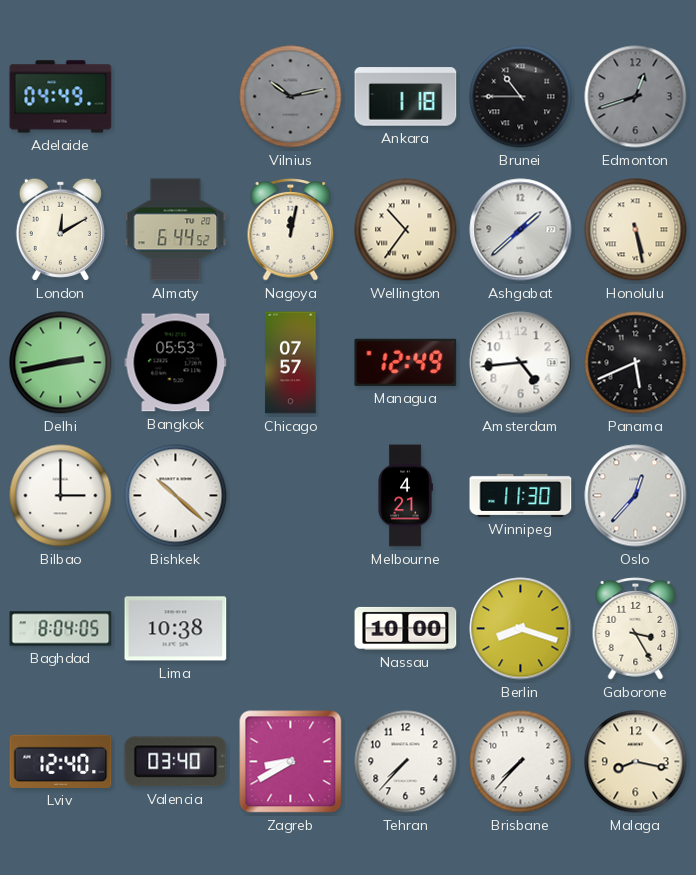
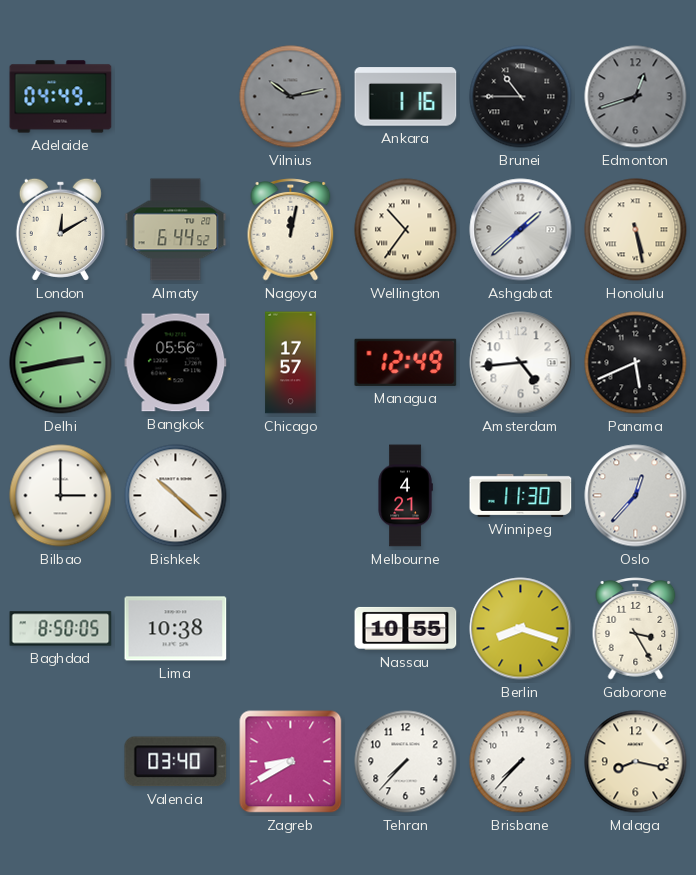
Ankara: 1:18 -> 1:16
Bangkok: 05:53 -> 05:56
Chicago: 07:57 -> 17:57
Baghdad: 8:04 -> 8:50
Nassau: 10:00 -> 10:55
Lviv: 12:40 -> none
